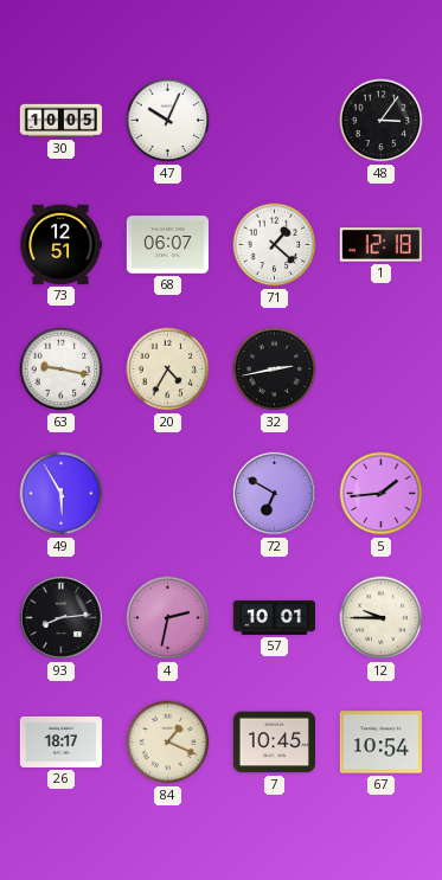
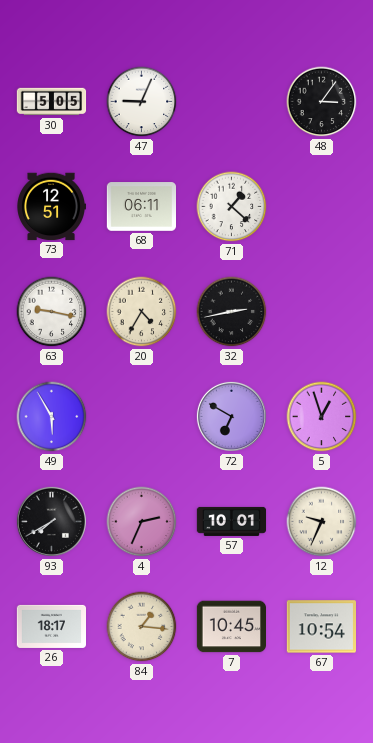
30: 10:05 -> 5:05
47: 10:04 -> 9:04
68: 06:07 -> 06:11
1: 12:18 -> none
5: 1:44 -> 12:57
93: 8:14 -> 7:40
4: 2:32 -> 2:34
12: 9:45 -> 9:34
84: 1:19 -> 1:16
